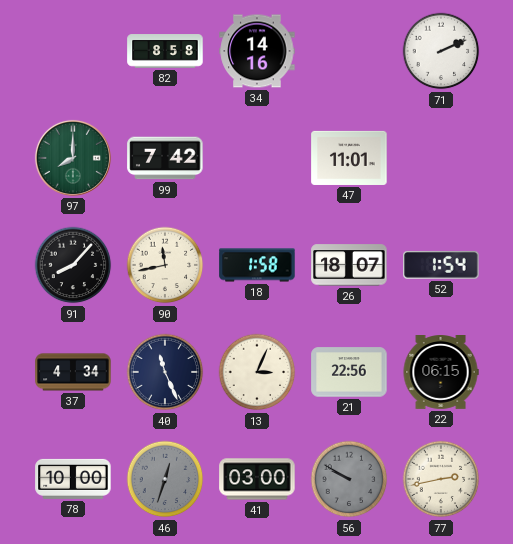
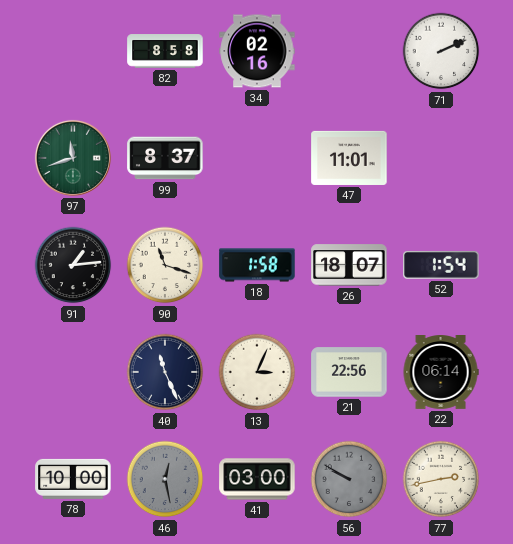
34: 14:16 -> 02:16
97: 8:00 -> 11:42
99: 7:42 -> 8:37
91: 8:07 -> 1:14
90: 11:43 -> 11:18
37: 4:34 -> none
22: 06:15 -> 06:14
46: 12:33 -> 12:28
